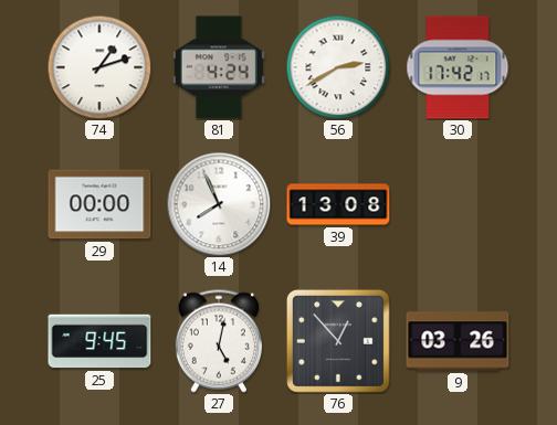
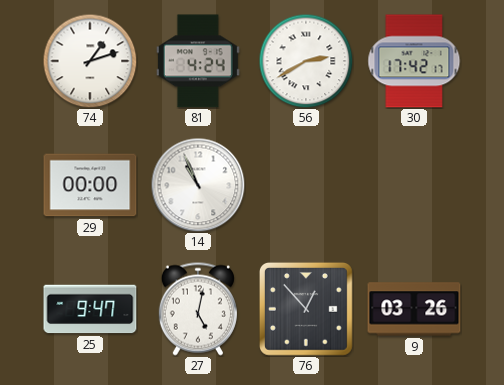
14: 7:56 -> 10:56
39: 13:08 -> none
25: 9:45 -> 9:47
